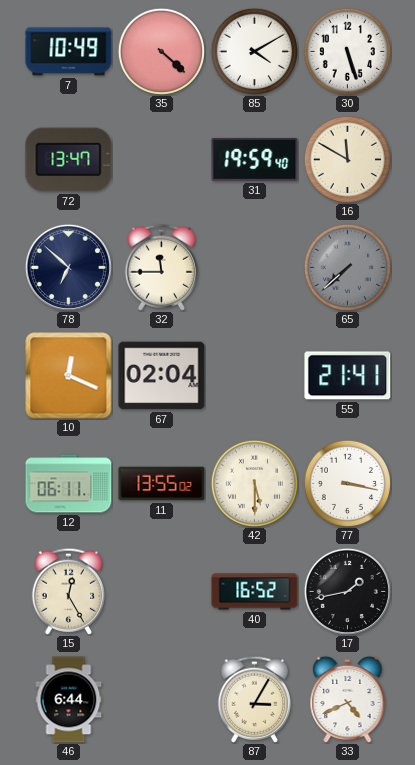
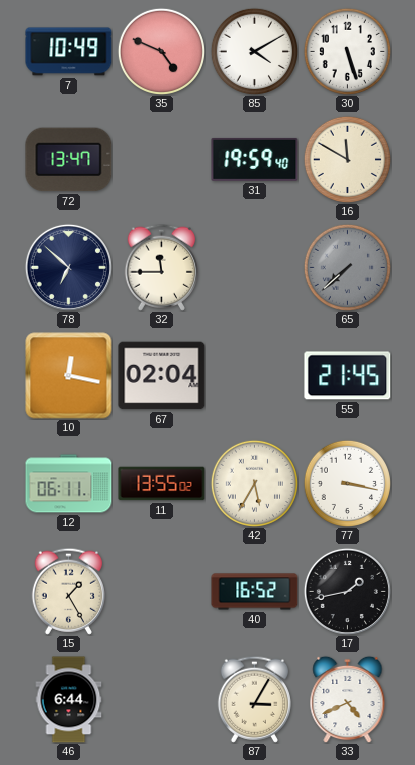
35: 4:22 -> 4:49
10: 12:19 -> 12:17
55: 21:41 -> 21:45
42: 5:30 -> 5:35
15: 12:25 -> 1:25
